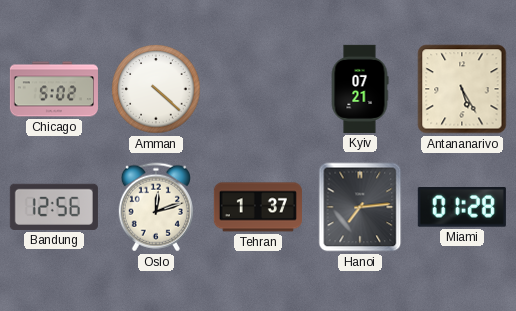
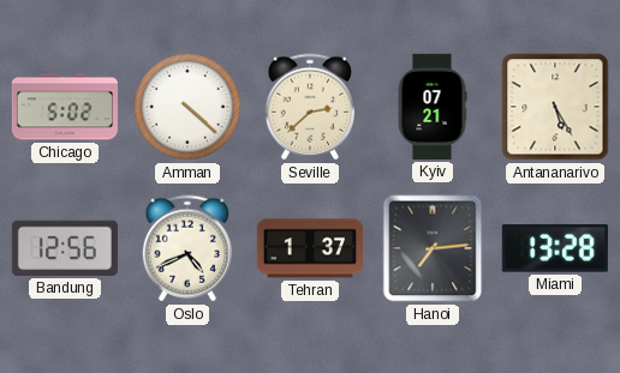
Seville: none -> 2:38
Oslo: 12:12 -> 4:41
Miami: 01:28 -> 13:28
